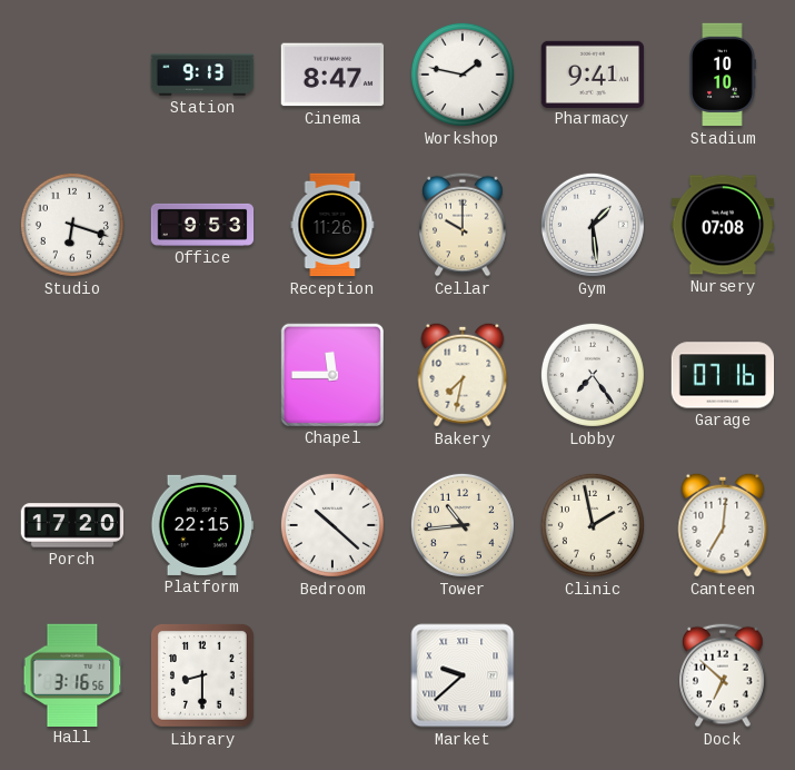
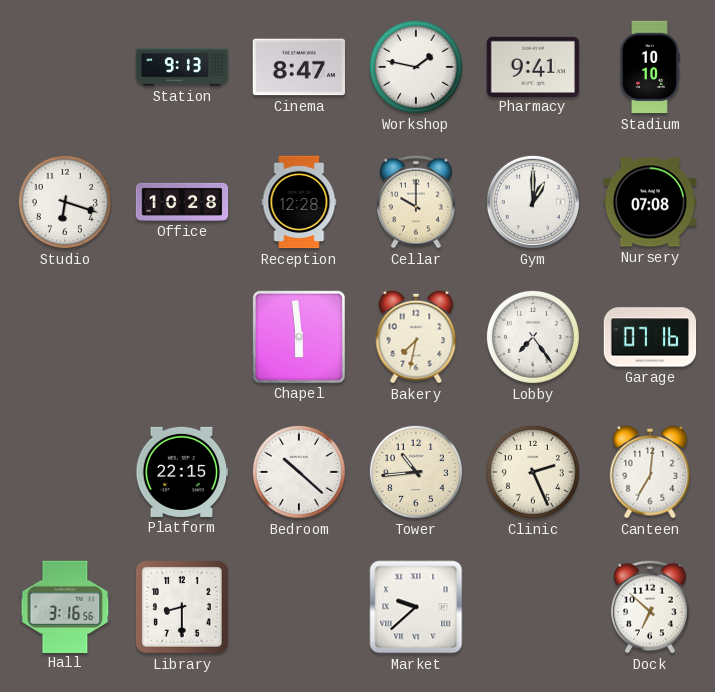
Office: 9:53 -> 10:28
Reception: 11:26 -> 12:28
Gym: 1:29 -> 1:00
Chapel: 11:45 -> 5:59
Porch: 17:20 -> none
Clinic: 1:58 -> 2:26
